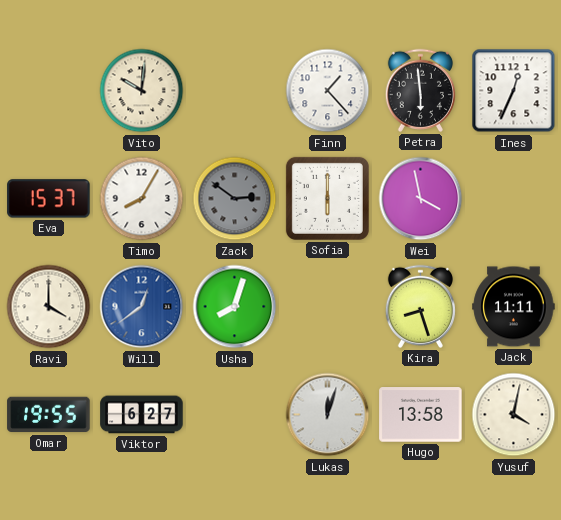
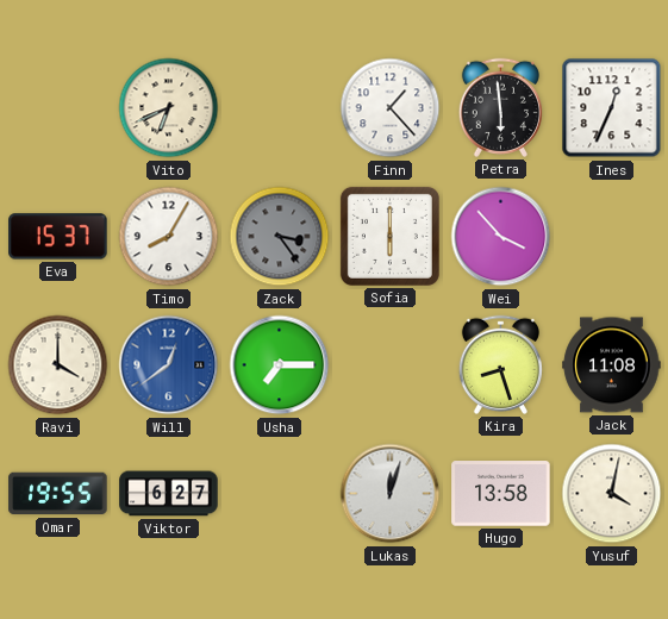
Vito: 10:01 -> 6:41
Zack: 2:51 -> 3:24
Wei: 3:58 -> 3:53
Usha: 8:03 -> 7:15
Jack: 11:11 -> 11:08
